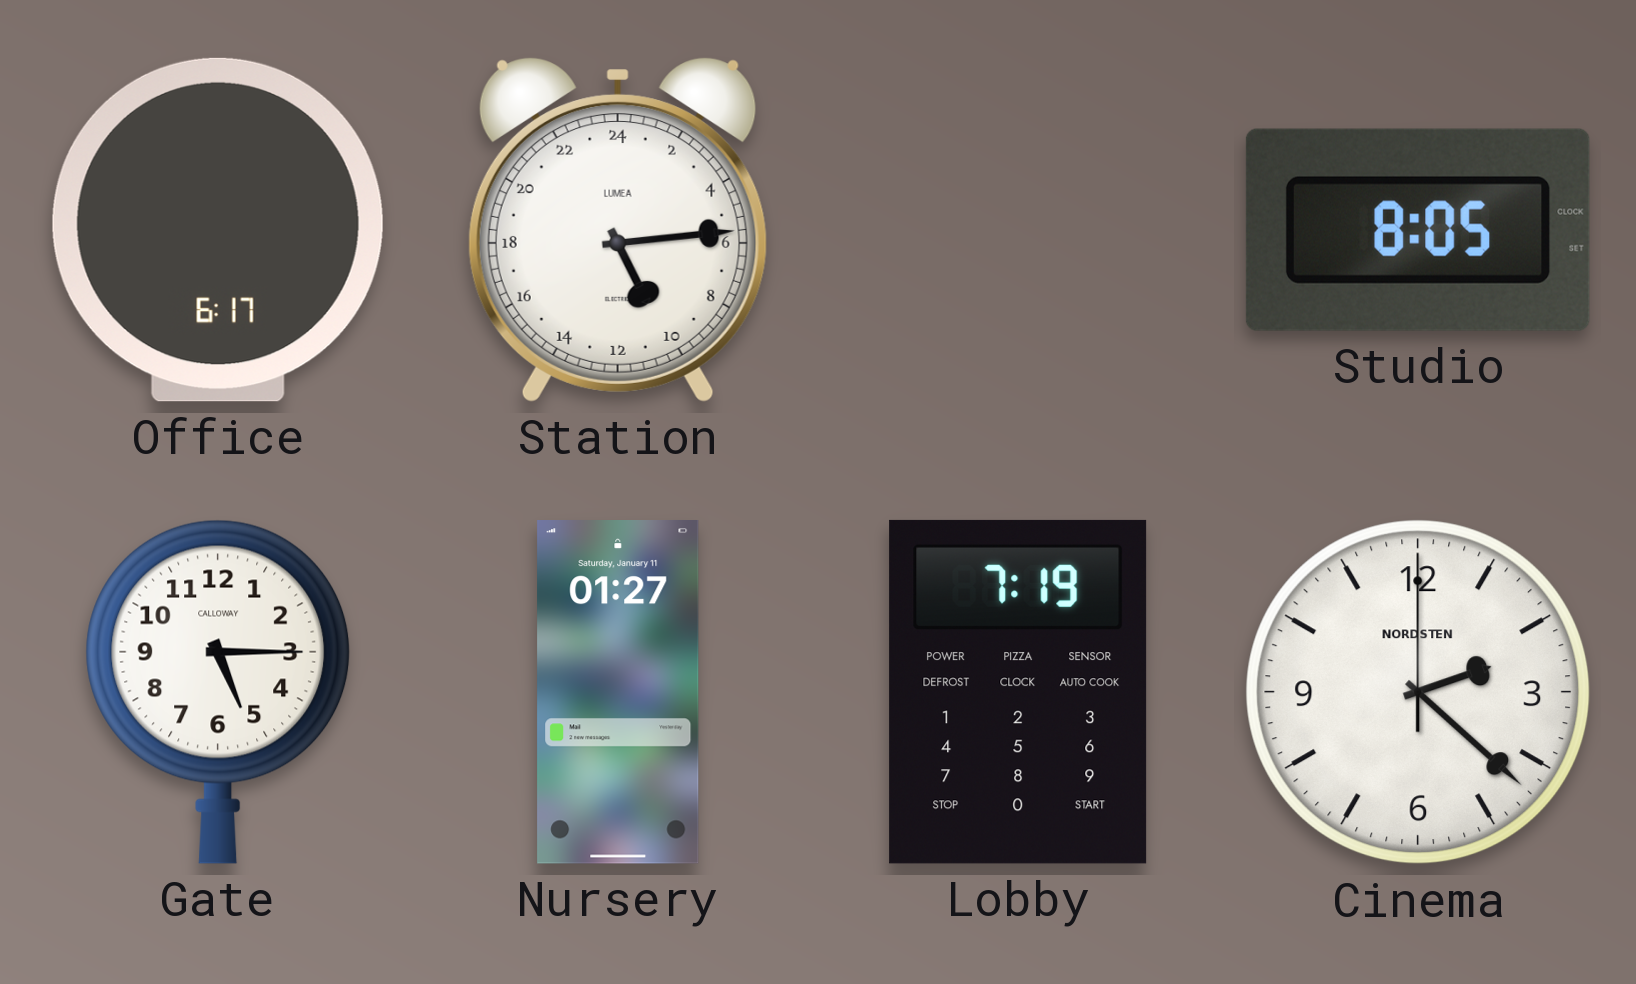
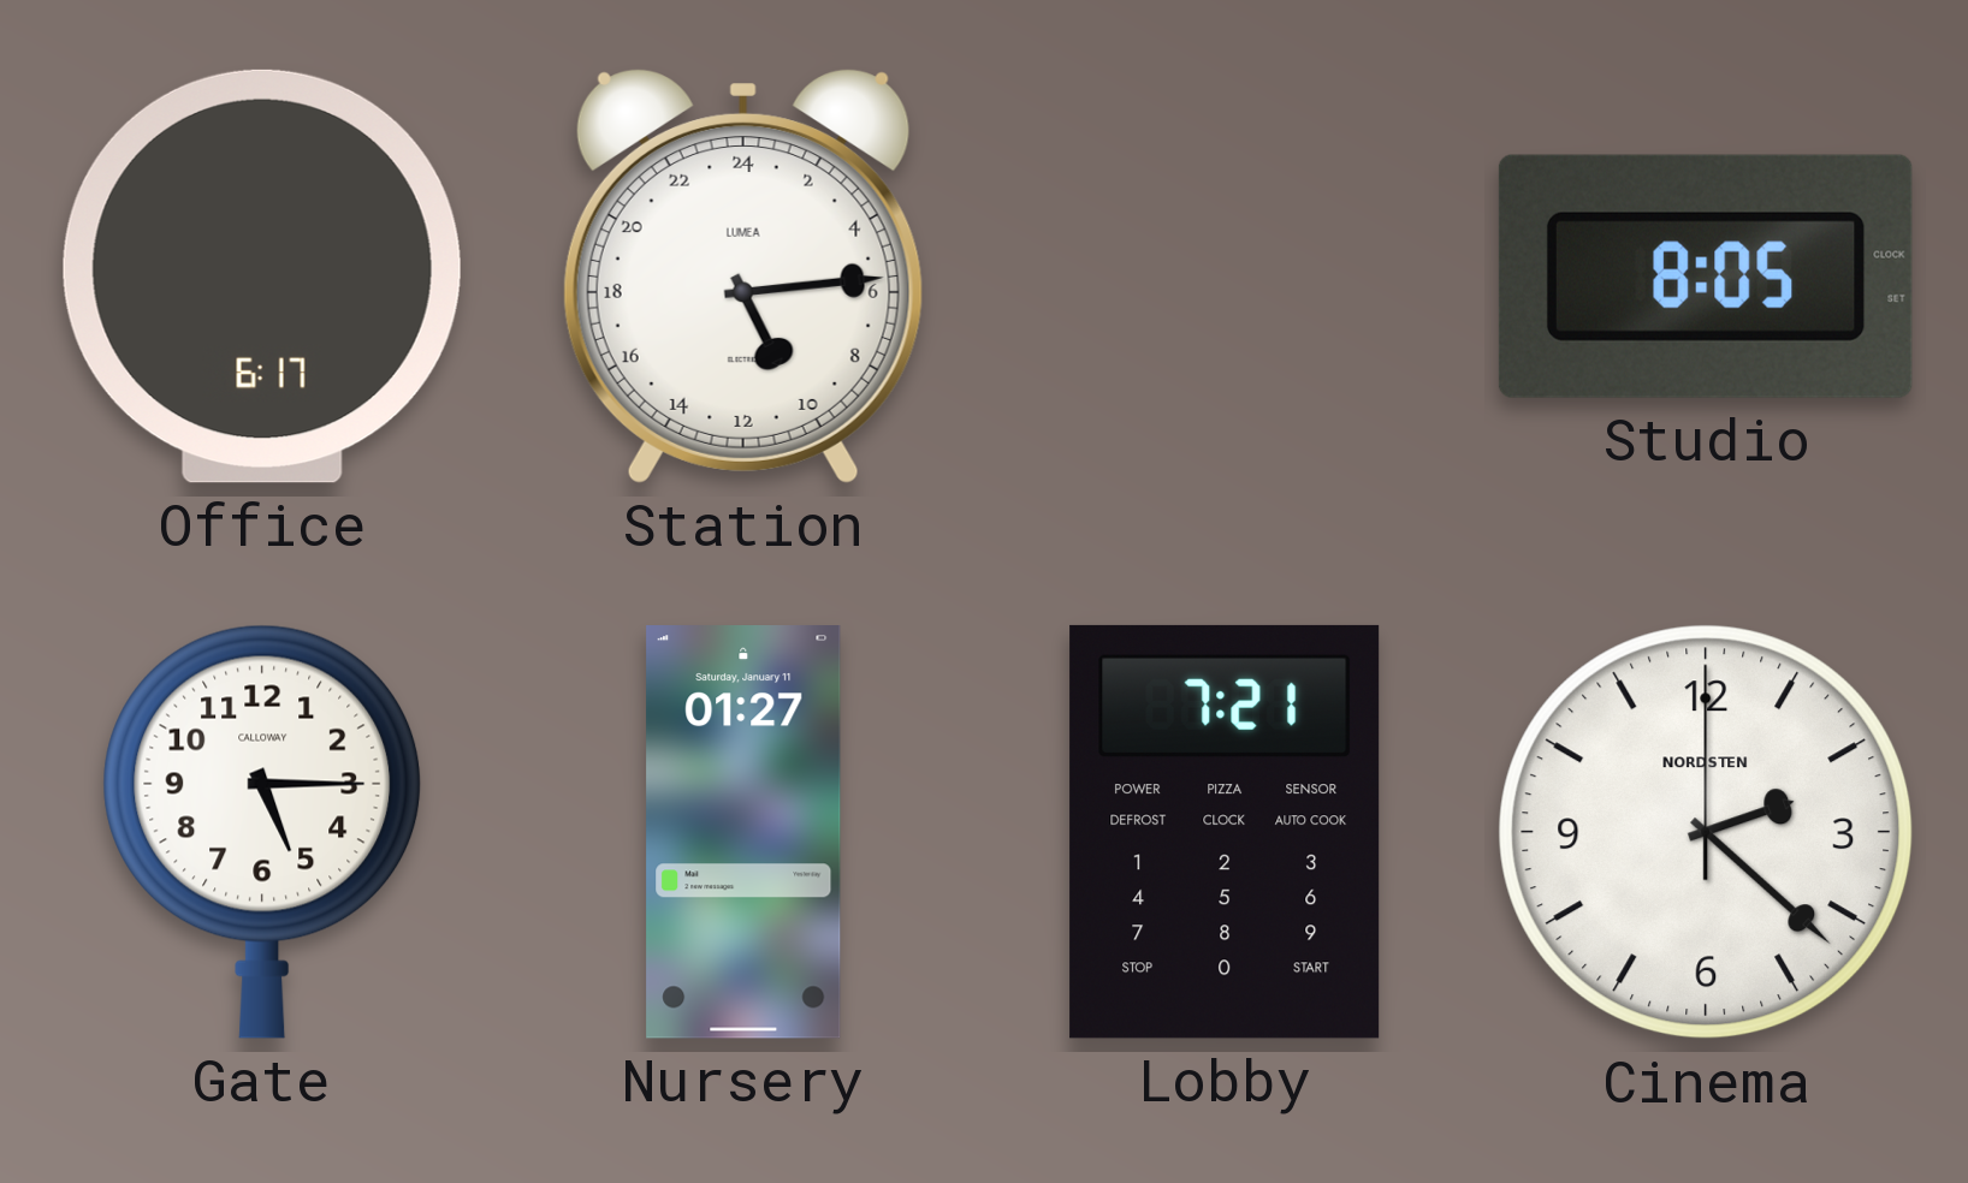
Lobby: 7:19 -> 7:21
